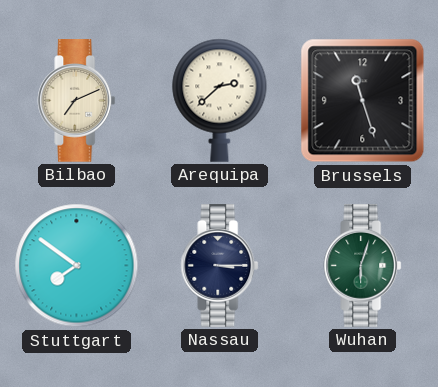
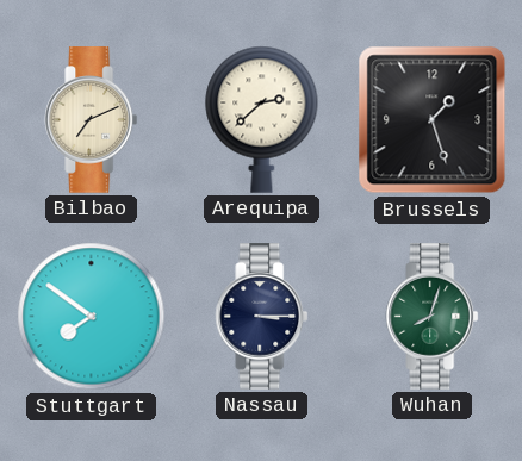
Brussels: 11:27 -> 1:27
Wuhan: 6:03 -> 8:03
